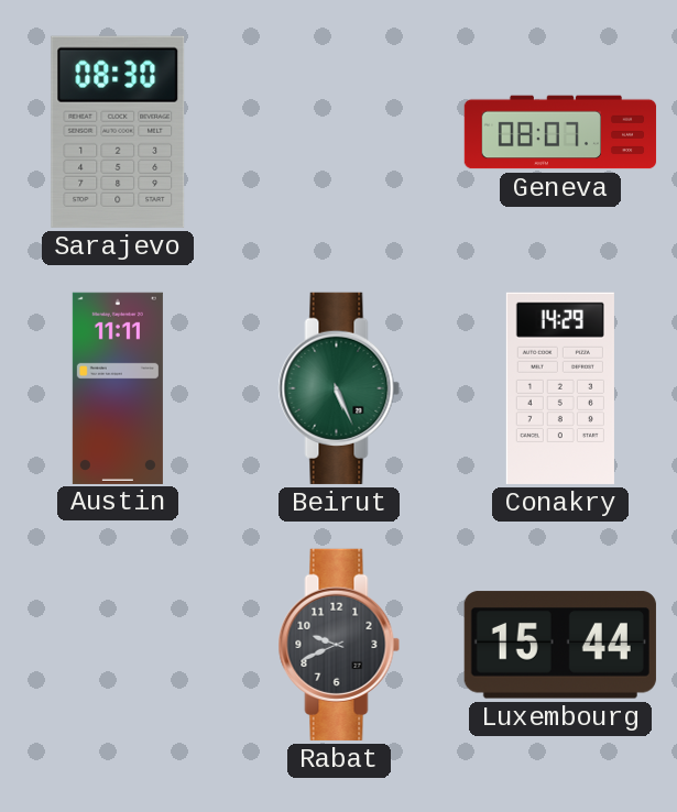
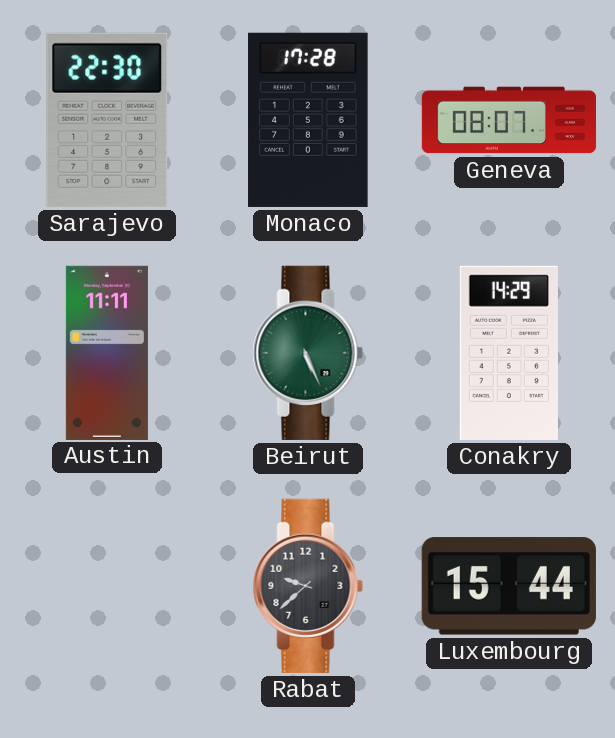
Sarajevo: 08:30 -> 22:30
Monaco: none -> 17:28
Rabat: 9:41 -> 9:38
